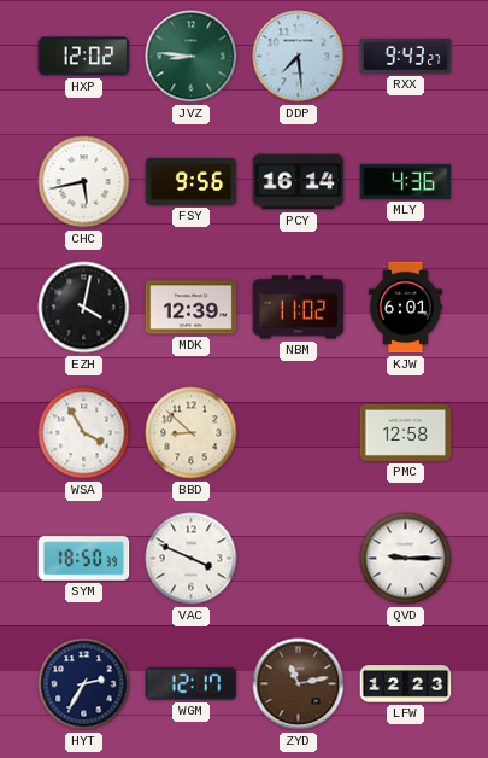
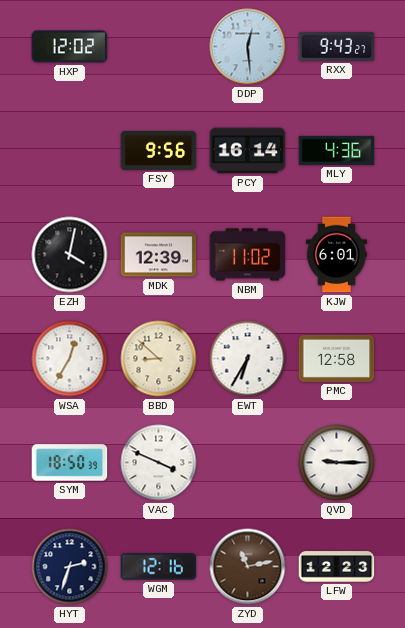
JVZ: 8:46 -> none
DDP: 7:29 -> 12:29
CHC: 5:43 -> none
WSA: 3:55 -> 12:35
EWT: none -> 6:35
HYT: 2:35 -> 2:33
WGM: 12:17 -> 12:16
